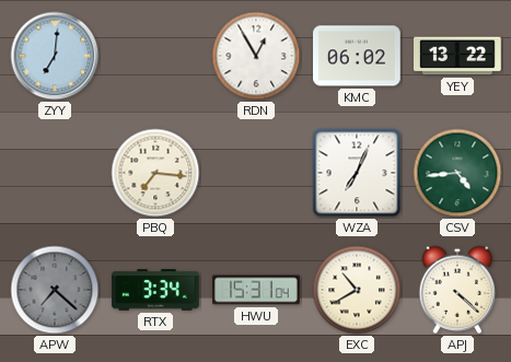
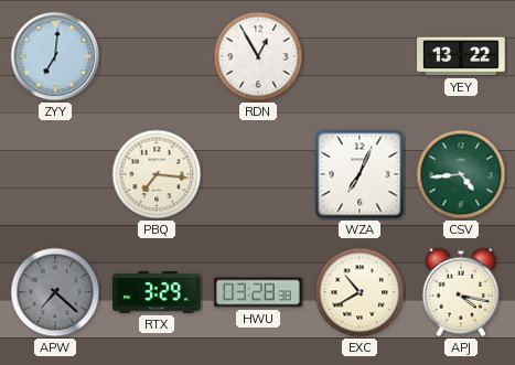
KMC: 06:02 -> none
RTX: 3:34 -> 3:29
HWU: 15:31 -> 03:28
APJ: 4:22 -> 4:17
